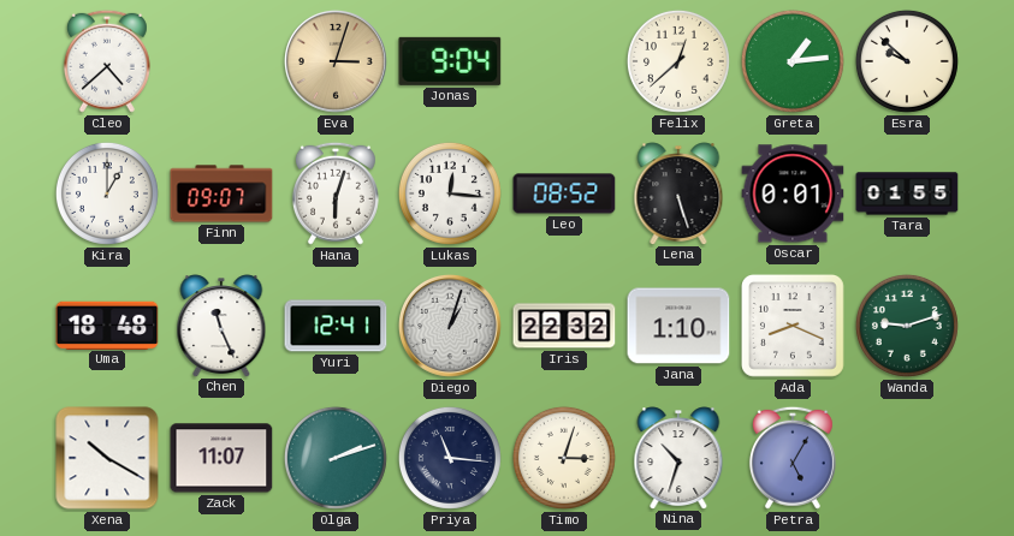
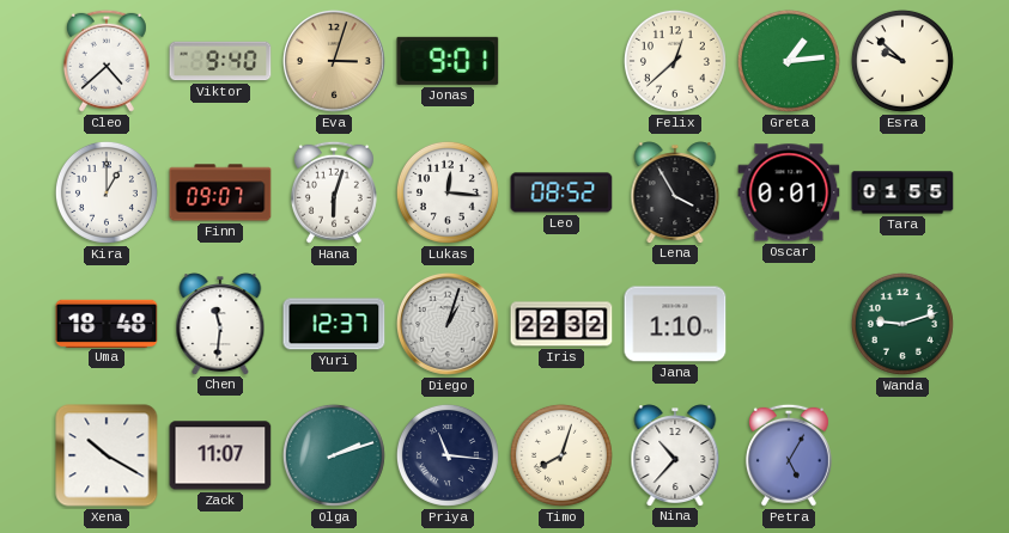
Viktor: none -> 9:40
Jonas: 9:04 -> 9:01
Lena: 5:27 -> 3:55
Chen: 11:26 -> 11:31
Yuri: 12:41 -> 12:37
Ada: 8:19 -> none
Timo: 3:03 -> 8:03
Nina: 10:33 -> 10:37
